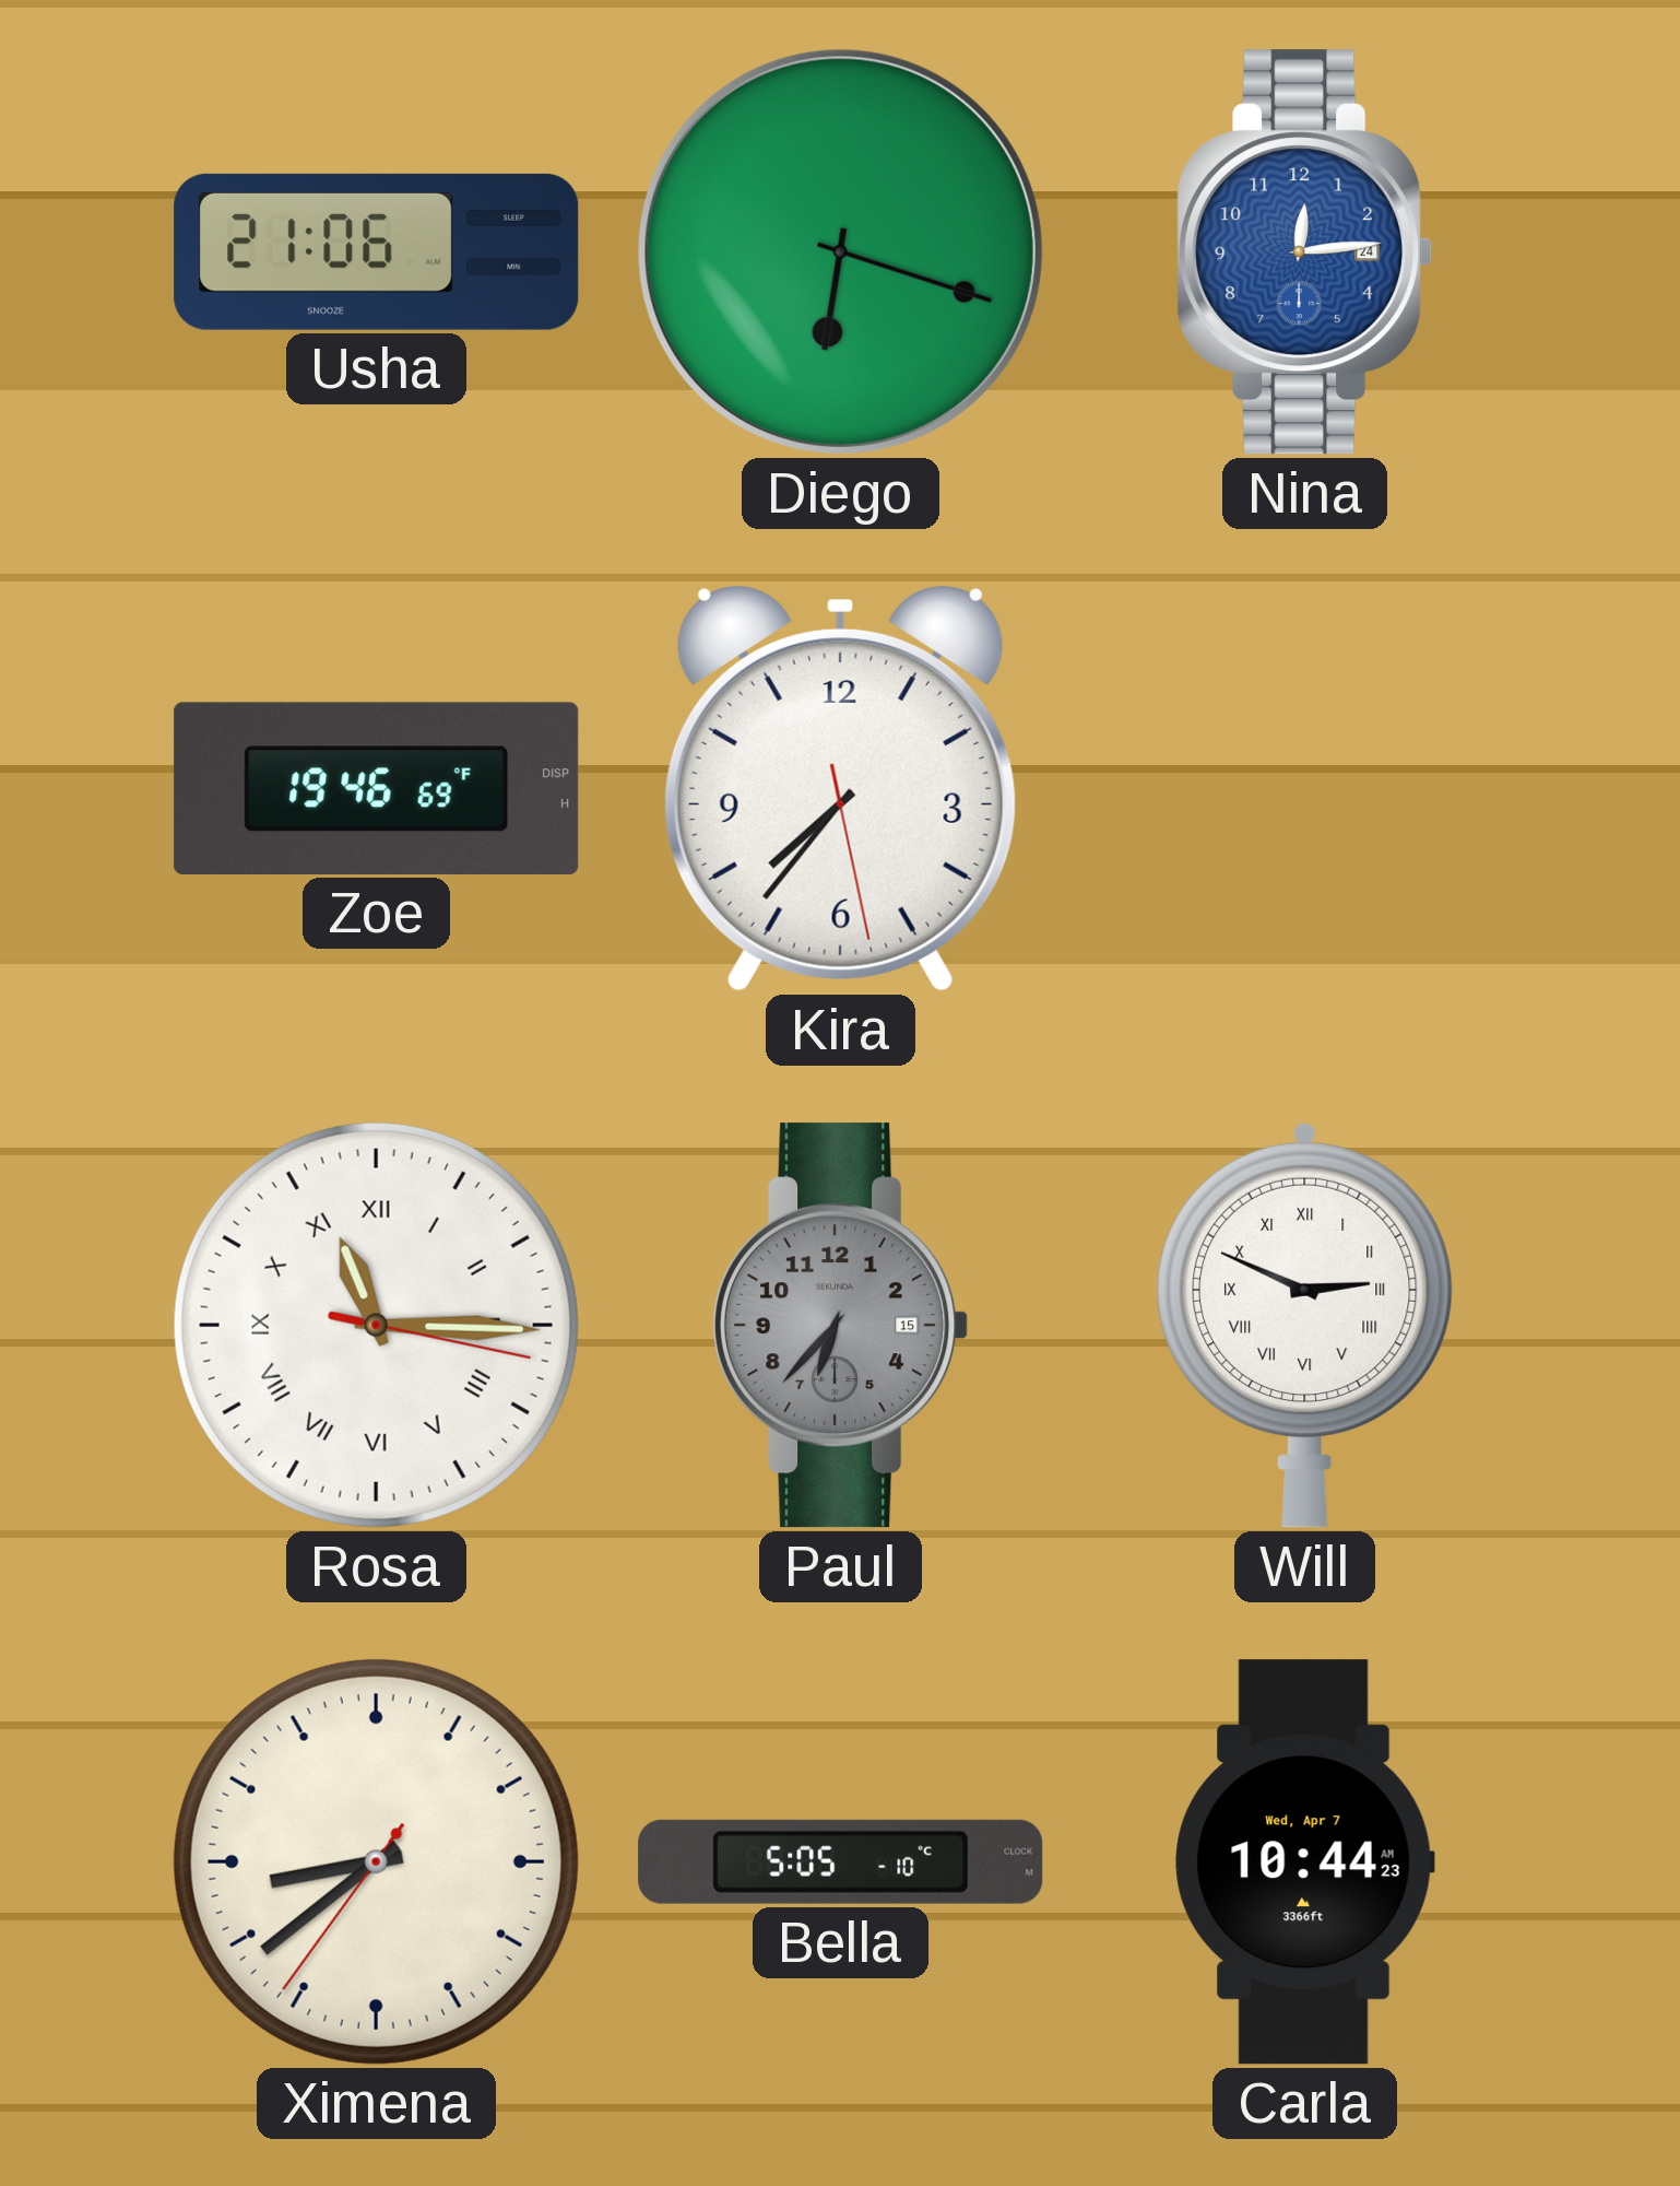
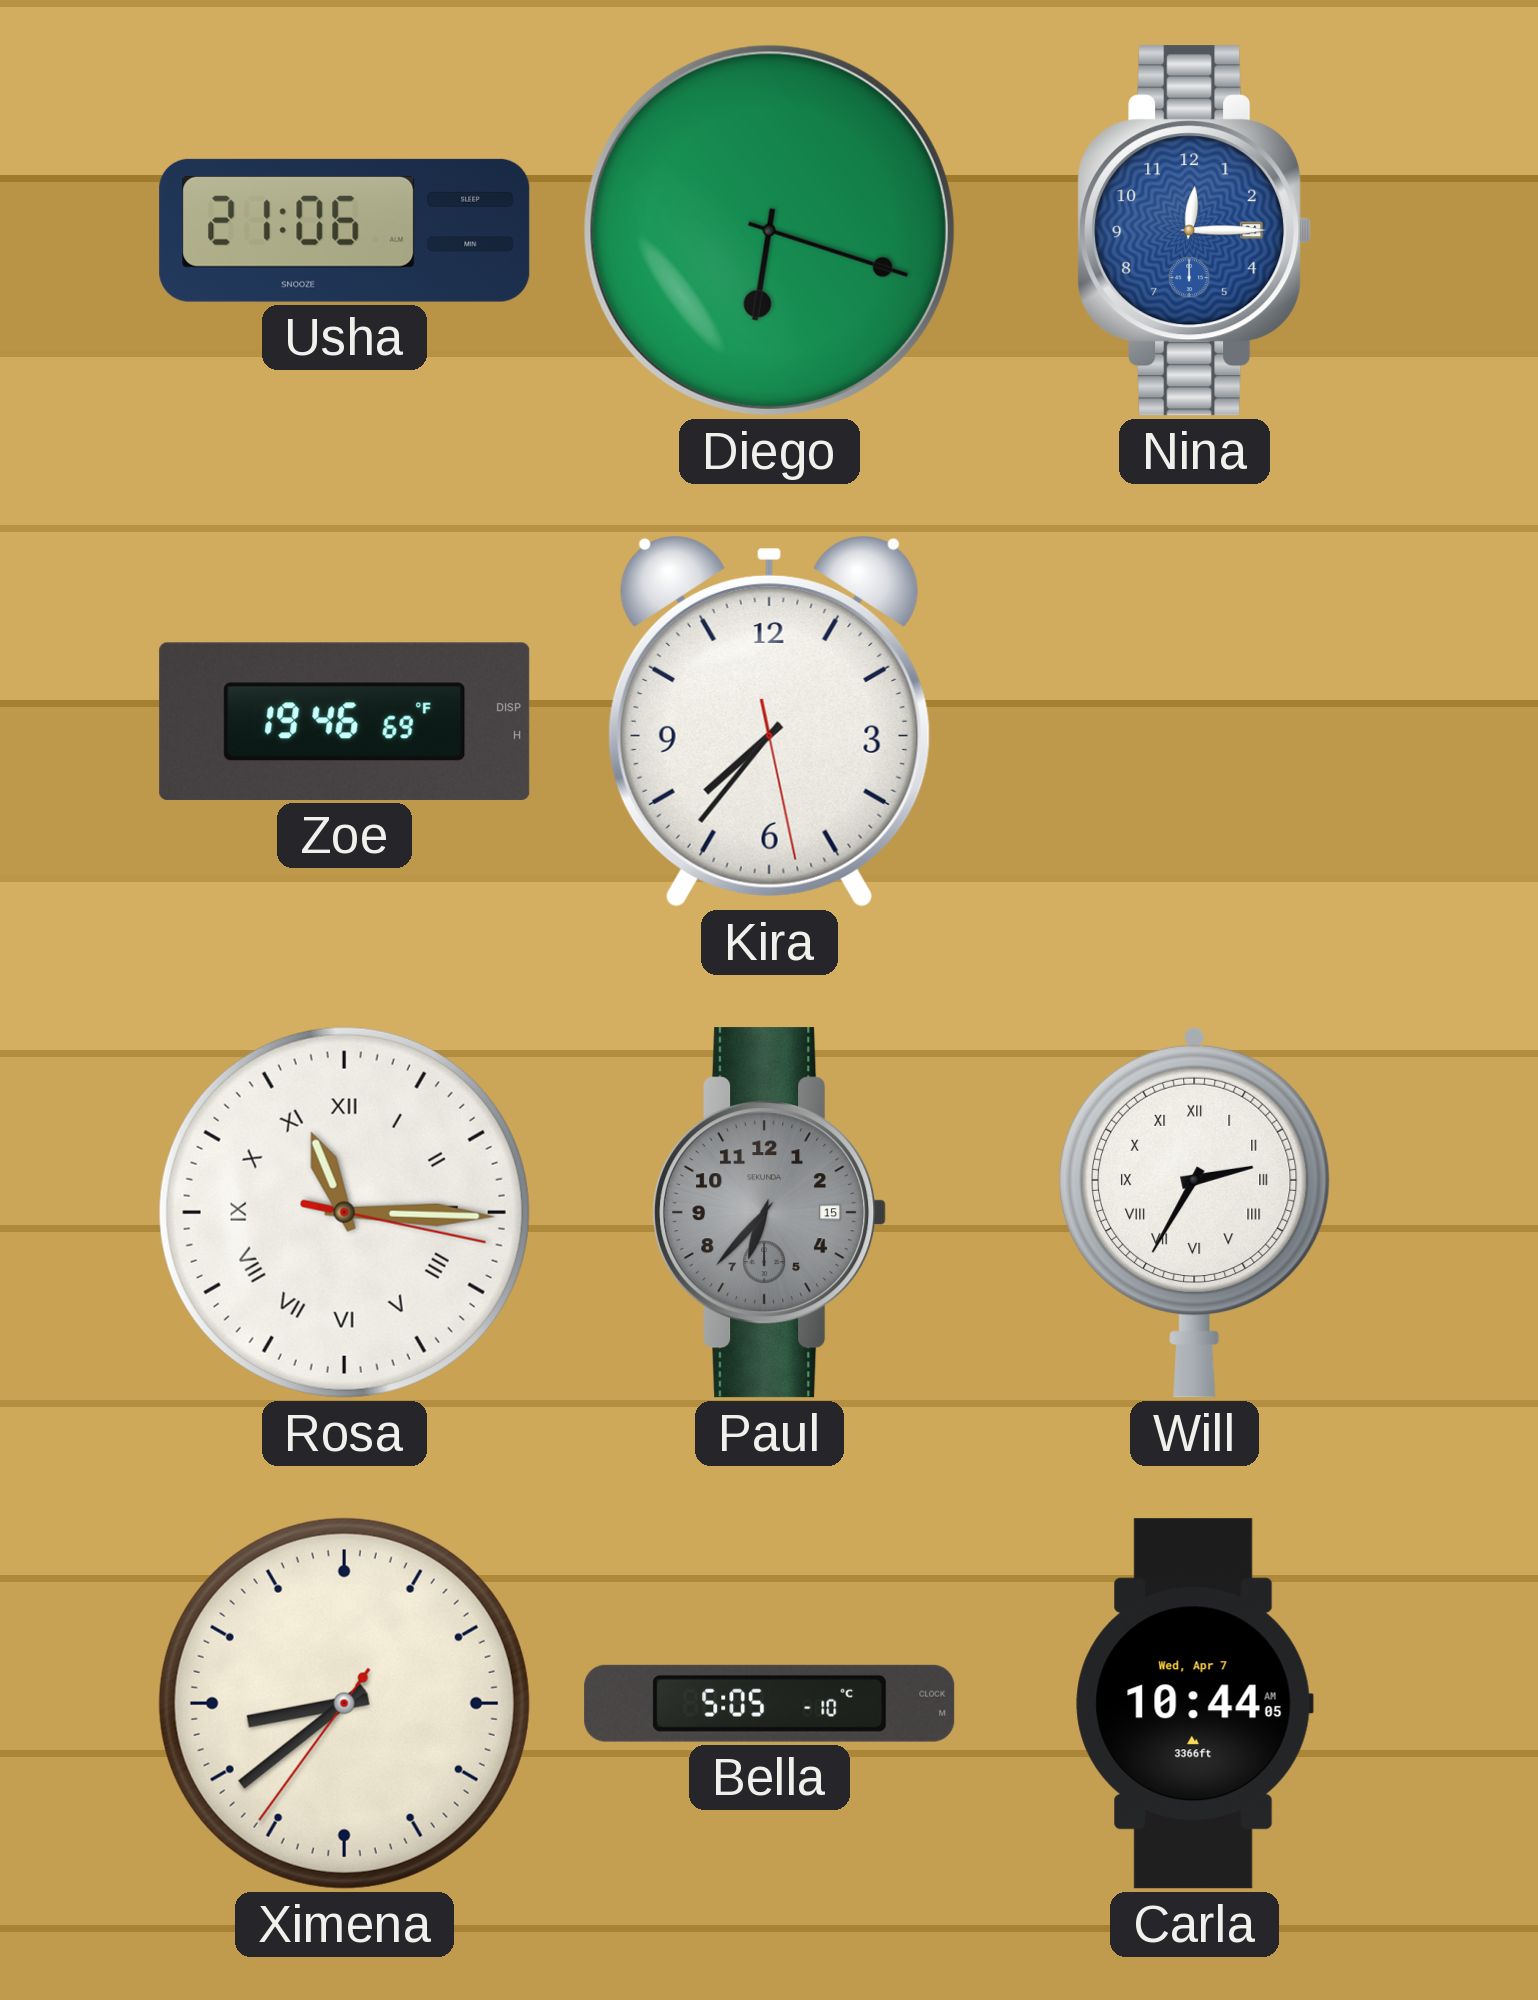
Nina: 12:14 -> 12:15
Will: 2:49 -> 2:35
Carla: 10:44:23 AM -> 10:44:05 AM
